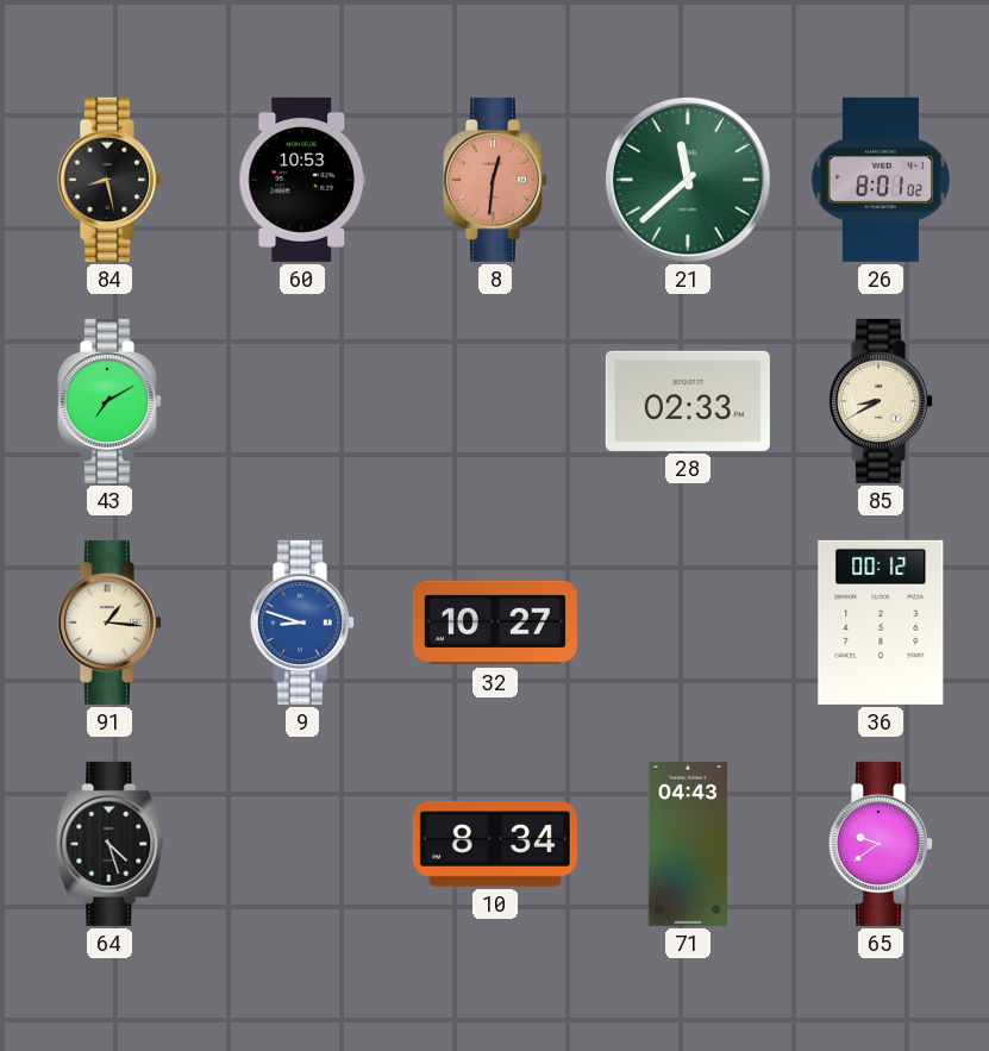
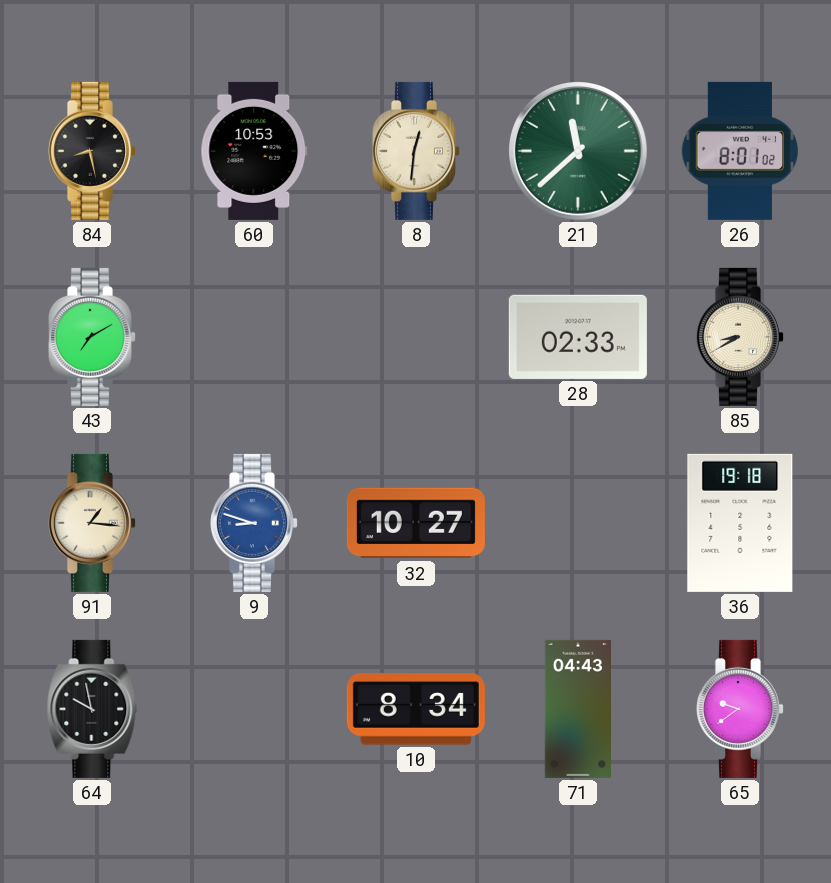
8 dial: salmon -> cream
36: 00:12 -> 19:18
64: 4:27 -> 9:58
